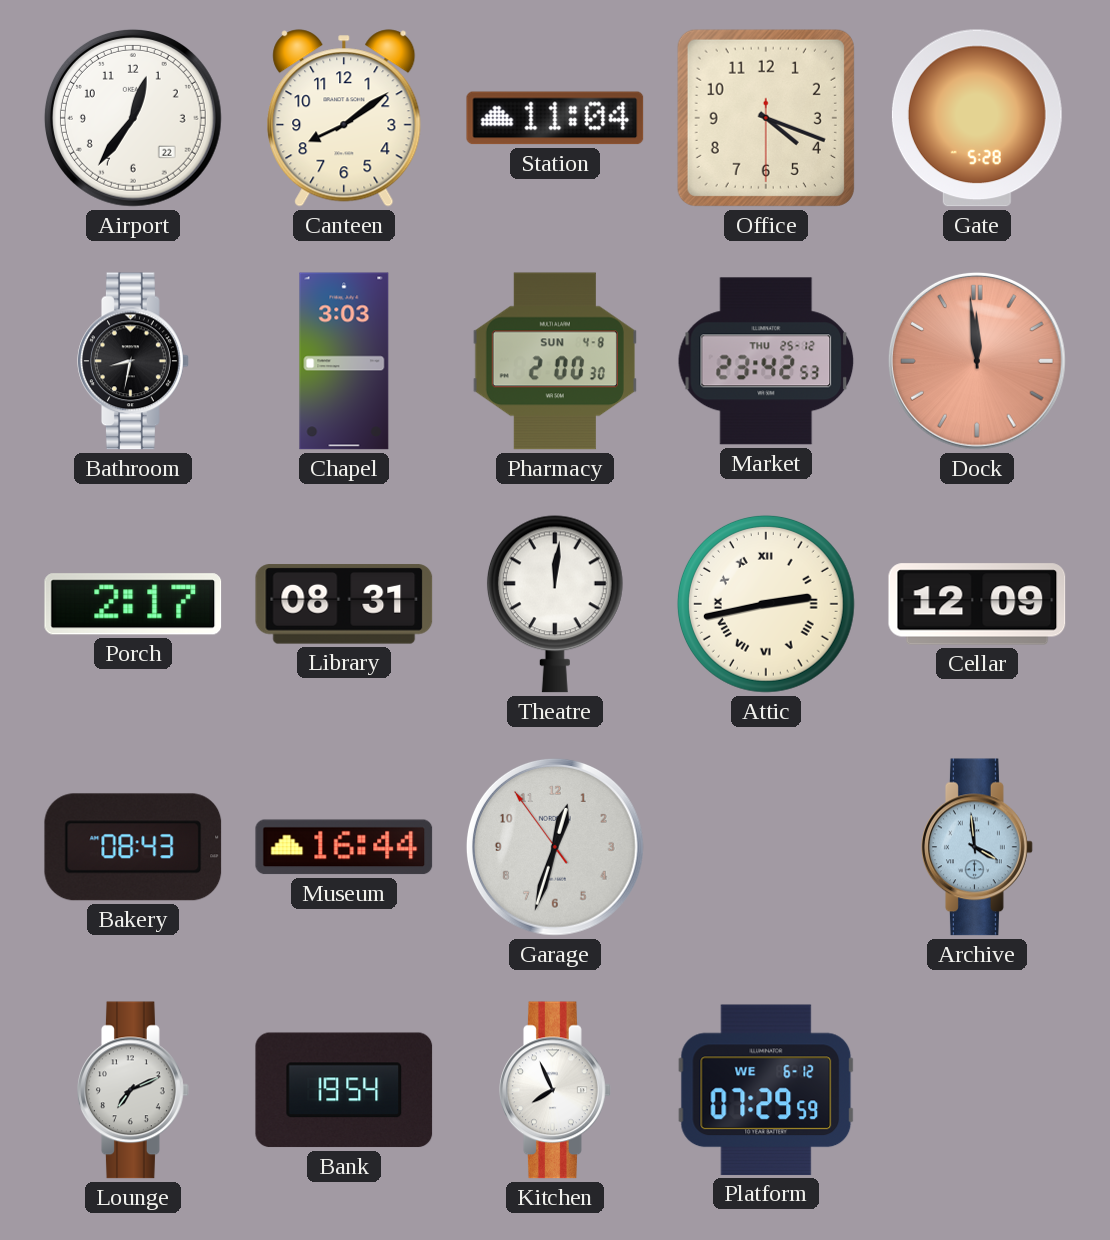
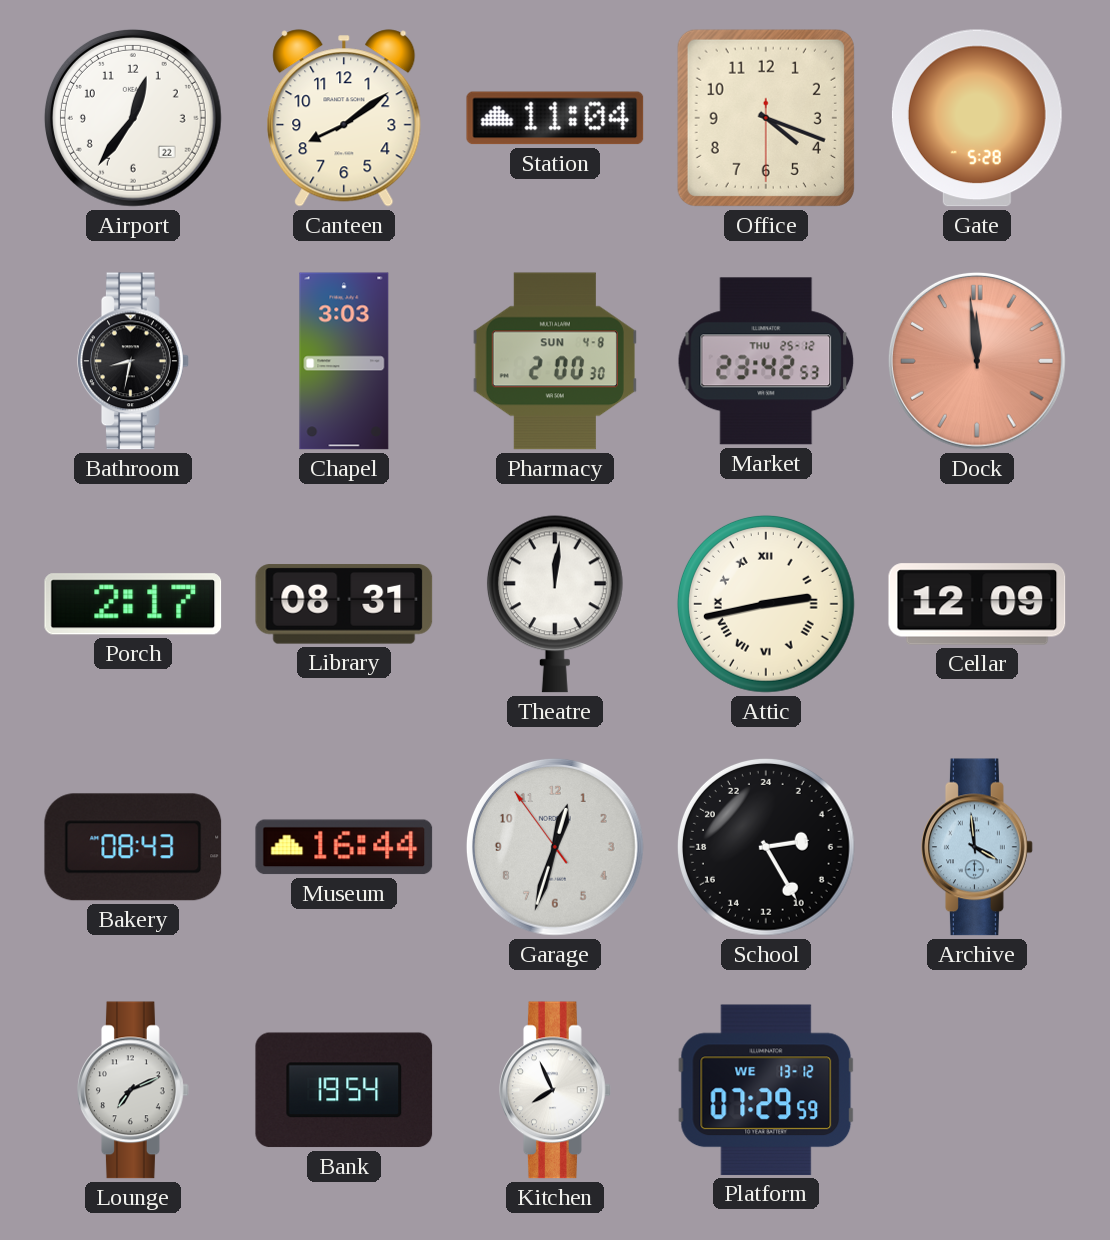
School: none -> 5:25
Platform date: WE 6-12 -> WE 13-12
